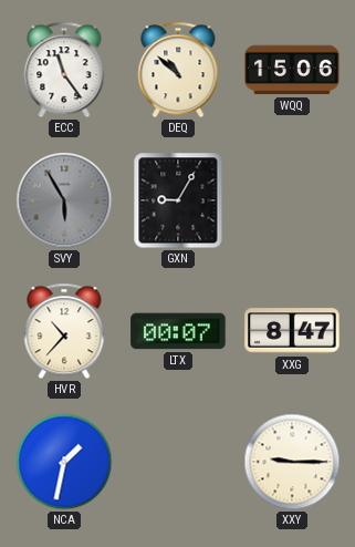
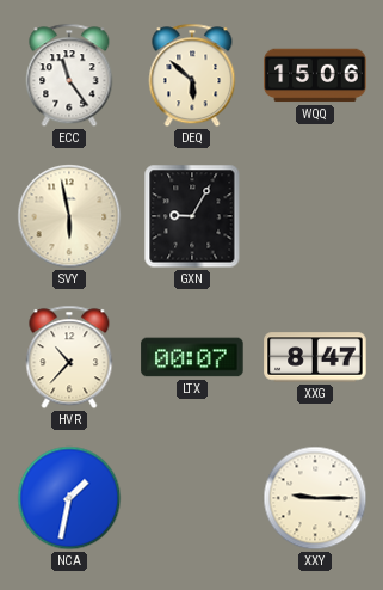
DEQ: 10:52 -> 5:52
SVY: 5:55 -> 5:58
SVY dial: grey -> cream
